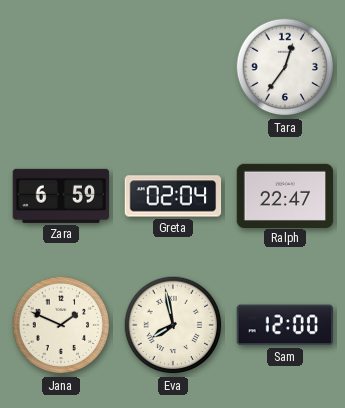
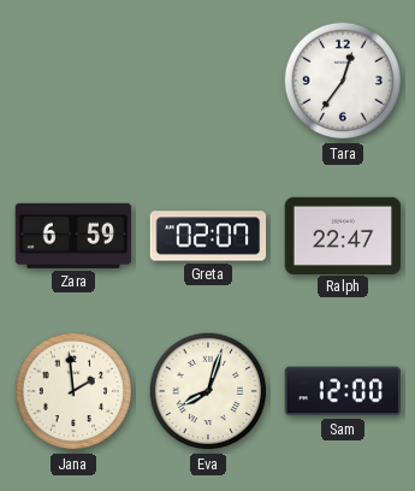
Greta: 02:04 -> 02:07
Jana: 1:49 -> 1:59
Eva: 7:58 -> 8:03
